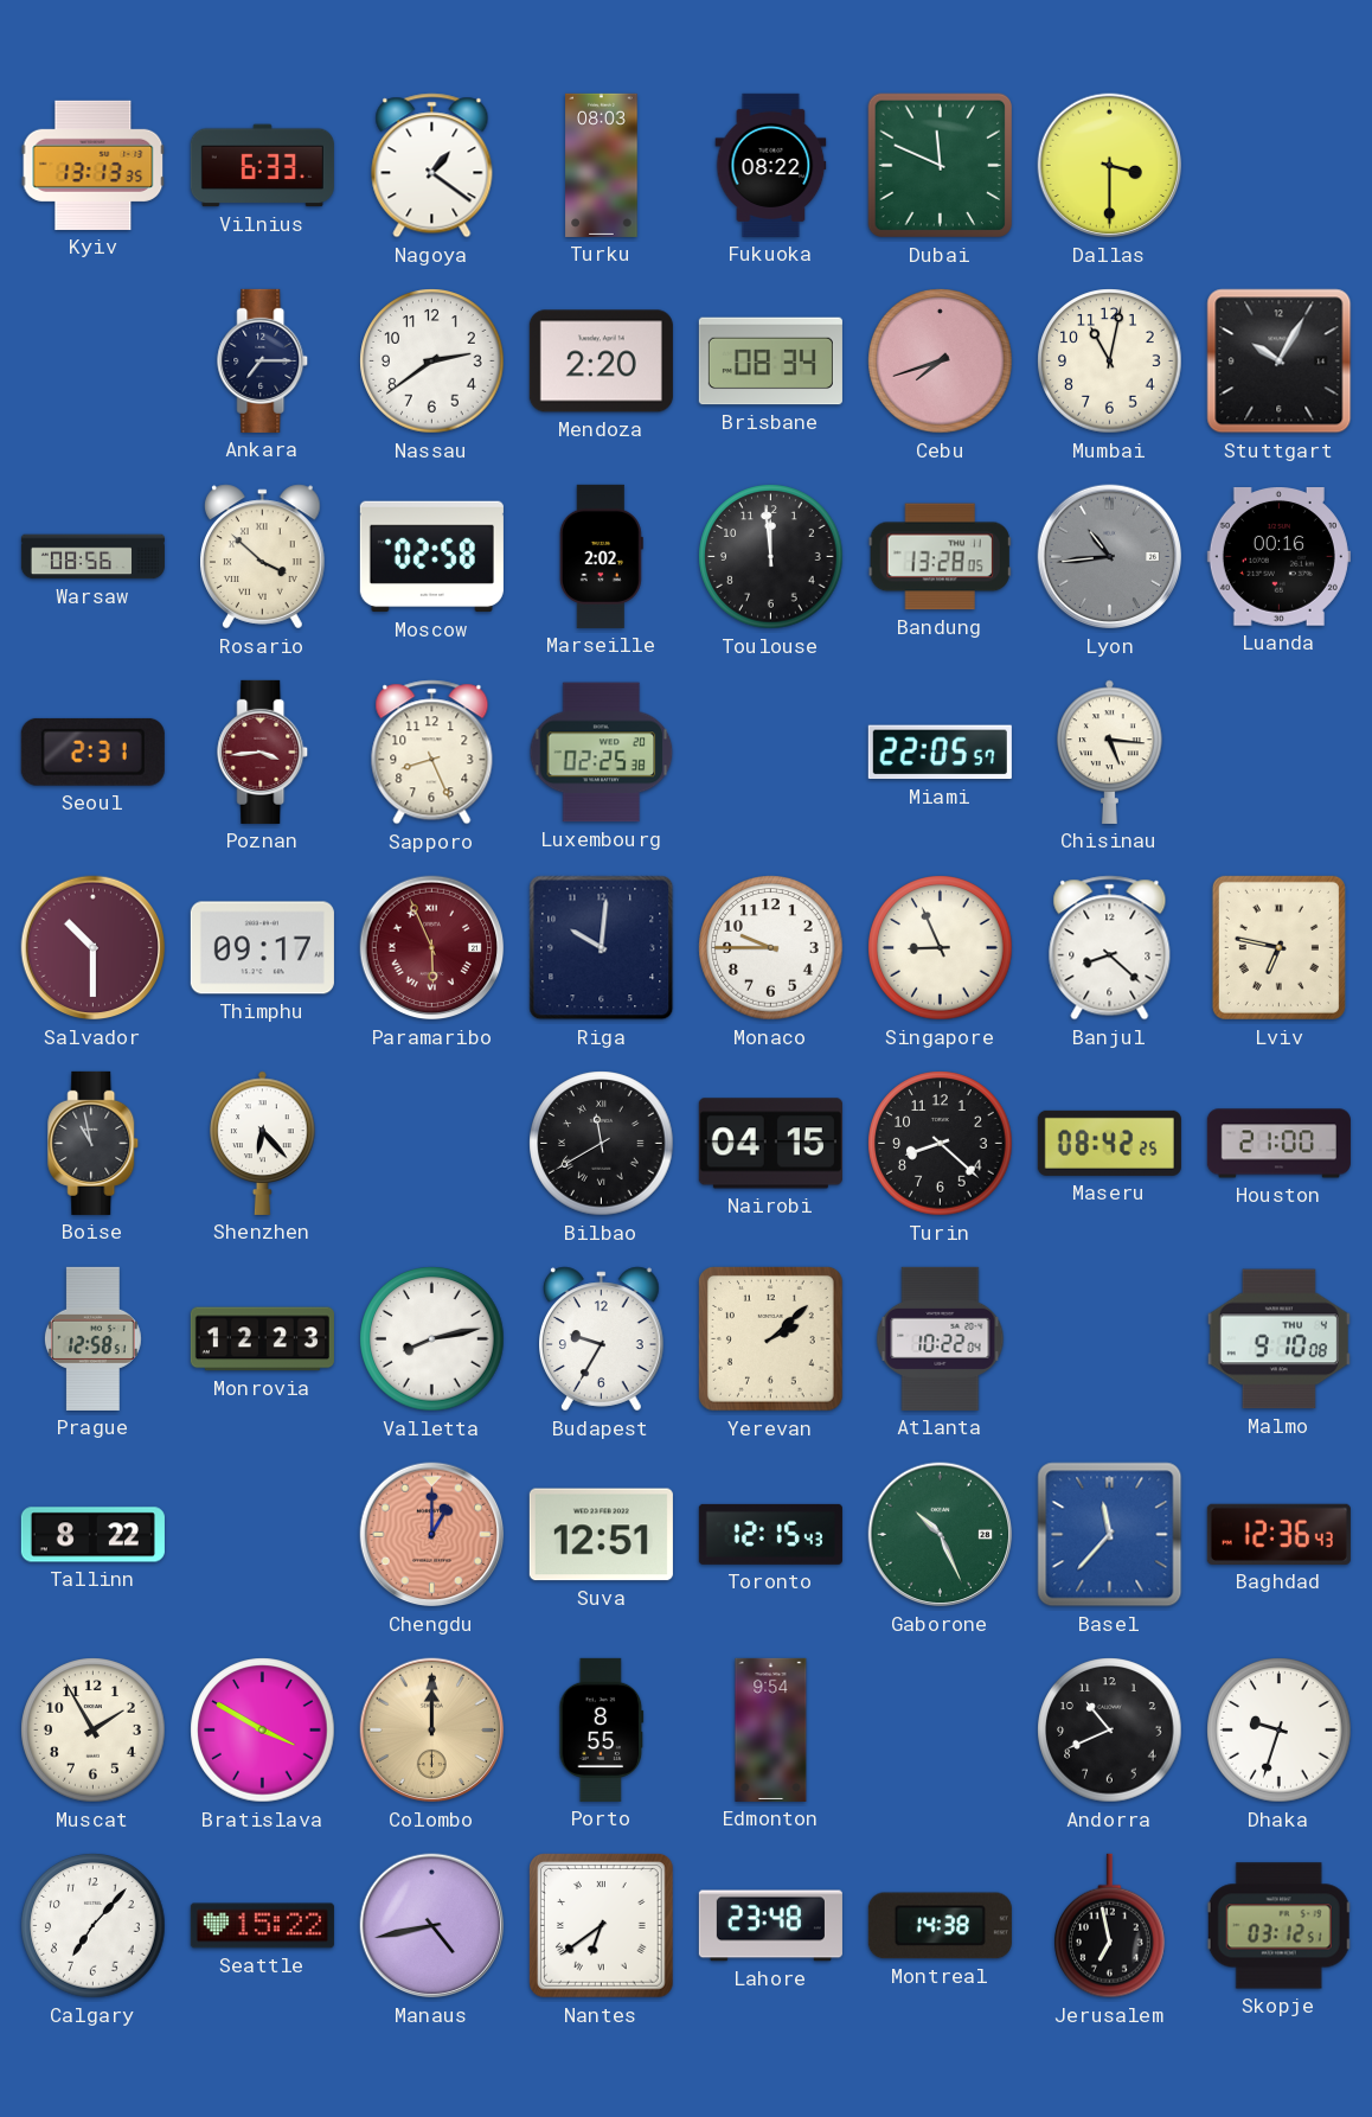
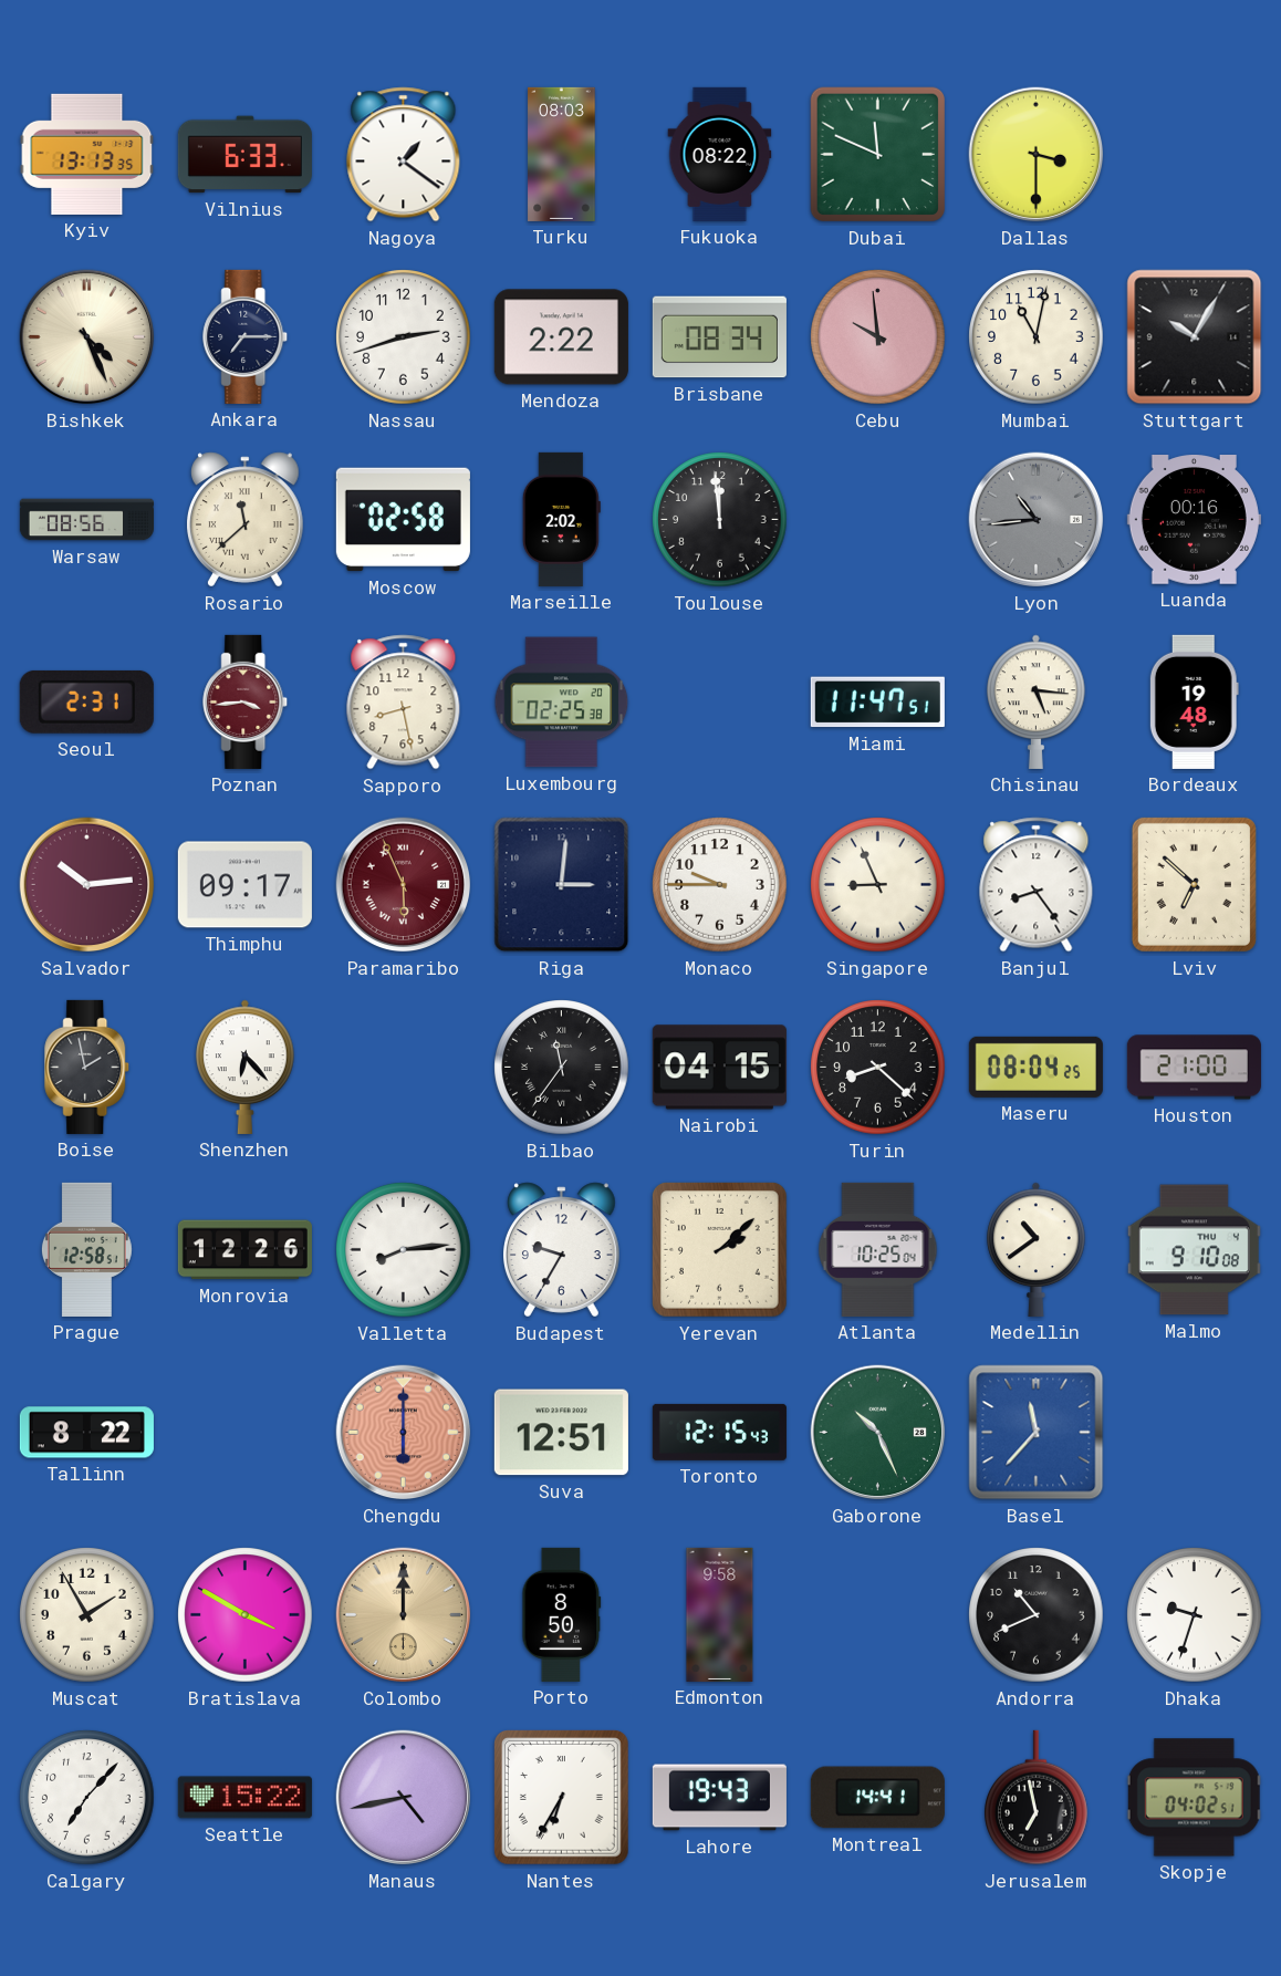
Bishkek: none -> 4:26
Nassau: 2:39 -> 2:42
Mendoza: 2:20 -> 2:22
Cebu: 7:42 -> 9:59
Rosario: 3:52 -> 11:38
Bandung: 13:28 -> none
Sapporo: 8:26 -> 8:28
Miami: 22:05 -> 11:47
Bordeaux: none -> 19:48
Salvador: 10:30 -> 10:14
Riga: 10:01 -> 3:01
Banjul: 8:22 -> 8:24
Lviv: 6:47 -> 6:52
Boise: 10:58 -> 1:58
Bilbao: 11:40 -> 11:36
Maseru: 08:42 -> 08:04
Monrovia: 12:23 -> 12:26
Valletta: 8:13 -> 8:14
Atlanta: 10:22 -> 10:25
Medellin: none -> 10:39
Chengdu: 1:00 -> 6:00
Baghdad: 12:36 -> none
Porto: 8:55 -> 8:50
Edmonton: 9:54 -> 9:58
Nantes: 6:39 -> 6:35
Lahore: 23:48 -> 19:43
Montreal: 14:38 -> 14:41
Skopje: 03:12 -> 04:02
